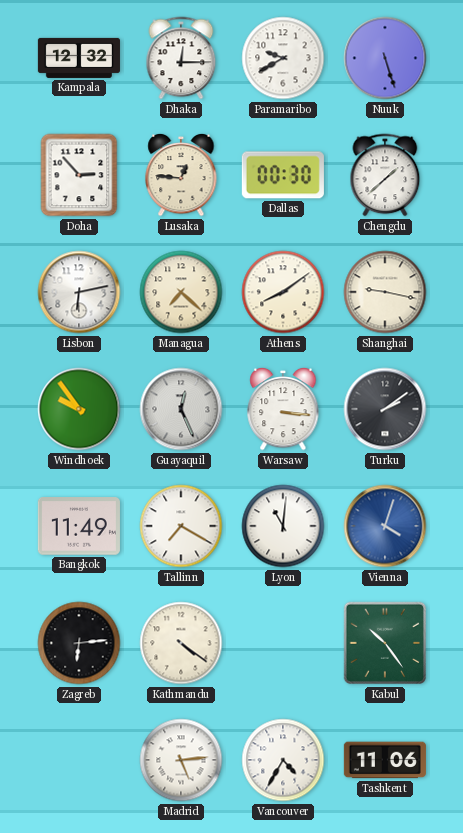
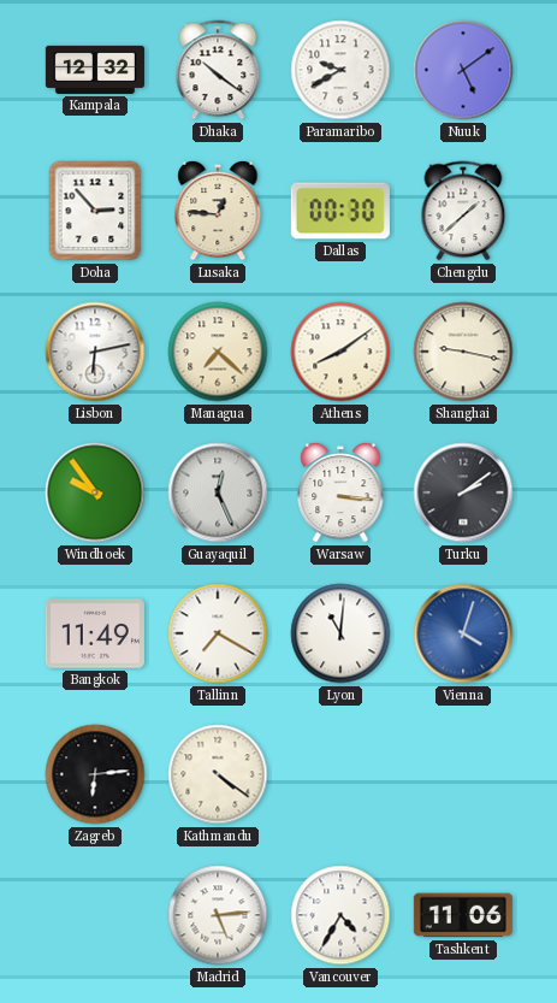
Dhaka: 12:15 -> 10:21
Nuuk: 5:27 -> 5:09
Kabul: 10:24 -> none
